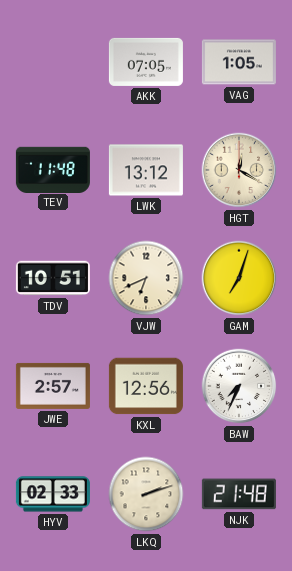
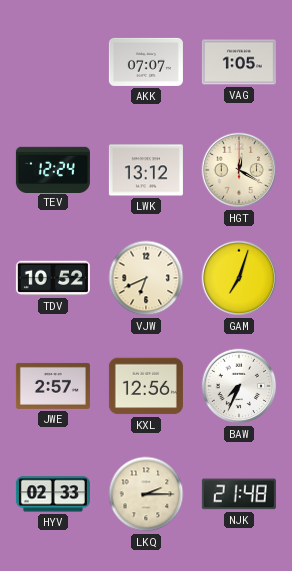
AKK: 07:05 -> 07:07
TEV: 11:48 -> 12:24
TDV: 10:51 -> 10:52
LKQ: 2:12 -> 2:15
